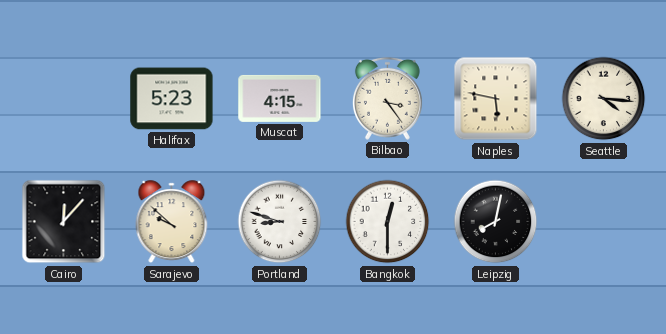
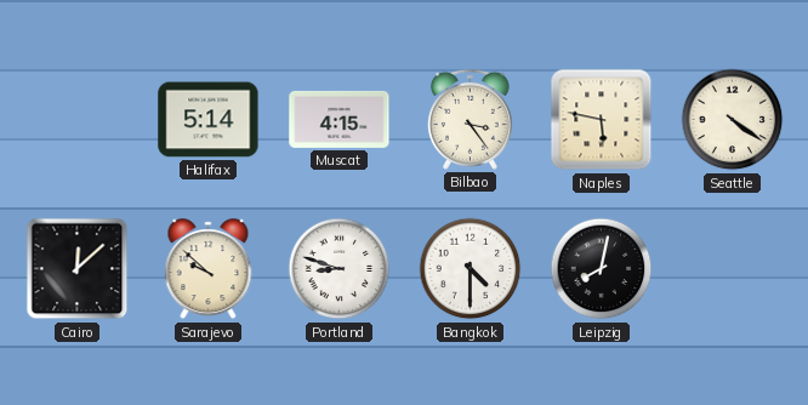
Halifax: 5:23 -> 5:14
Seattle: 4:16 -> 4:21
Cairo: 12:07 -> 12:08
Bangkok: 12:30 -> 4:30
